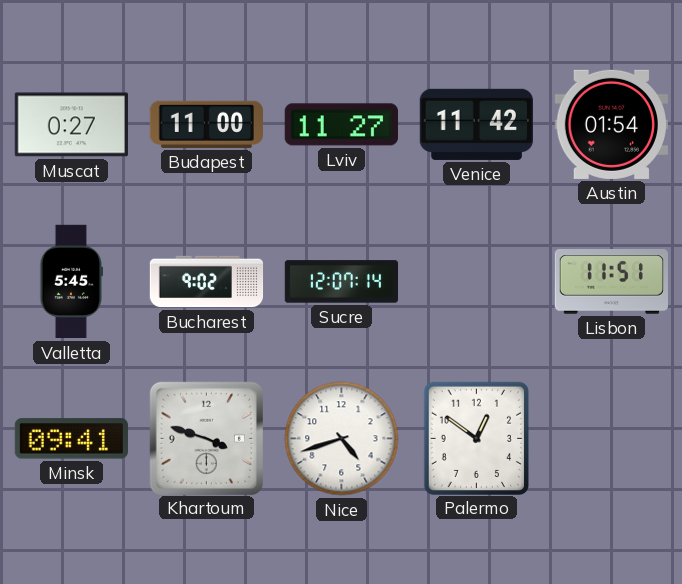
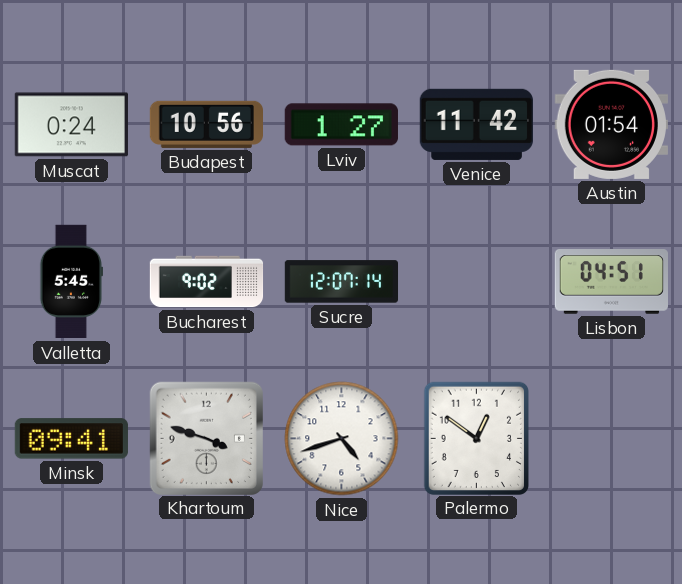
Muscat: 0:27 -> 0:24
Budapest: 11:00 -> 10:56
Lviv: 11:27 -> 1:27
Lisbon: 11:51 -> 04:51
